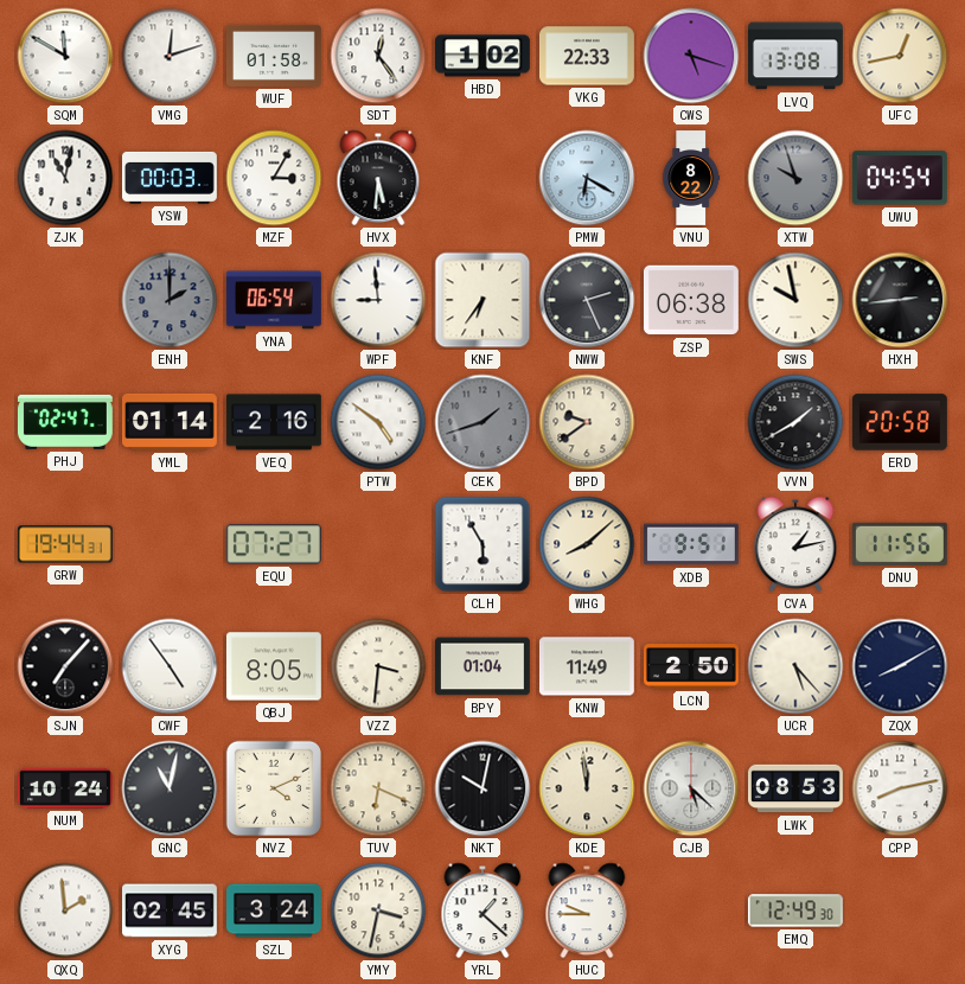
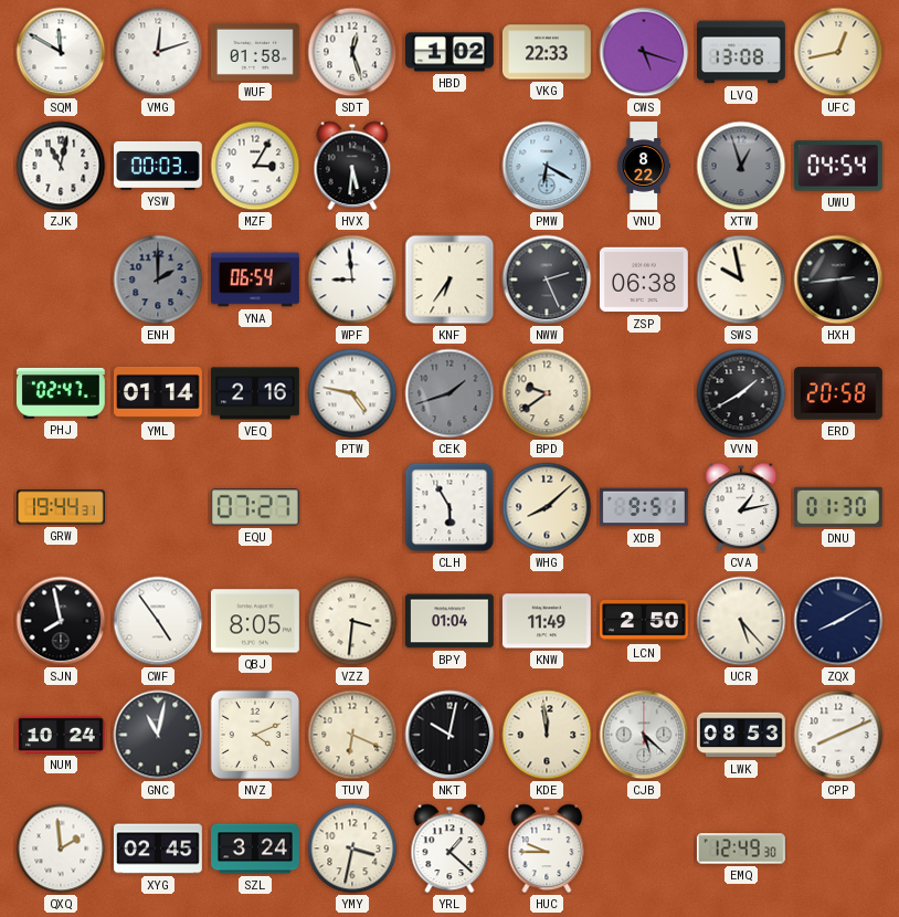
SDT: 12:24 -> 12:27
XTW: 9:57 -> 12:57
PTW: 4:51 -> 4:47
DNU: 11:56 -> 01:30
SJN: 7:07 -> 7:58
CPP: 8:13 -> 8:11
